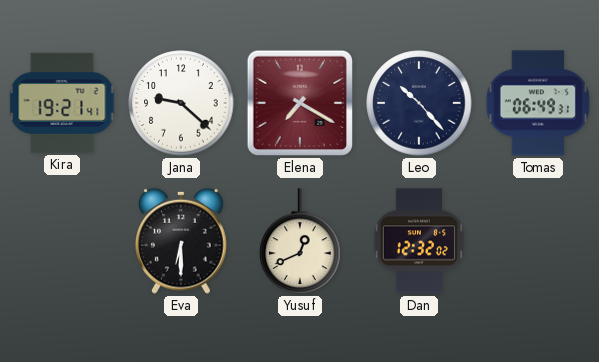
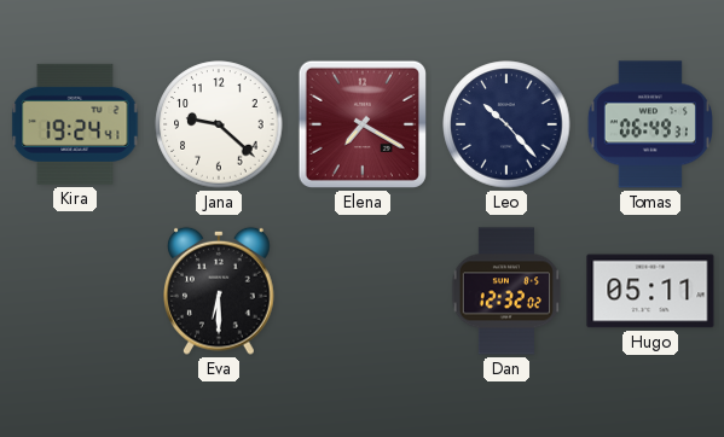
Kira: 19:21 -> 19:24
Yusuf: 12:41 -> none
Hugo: none -> 05:11
